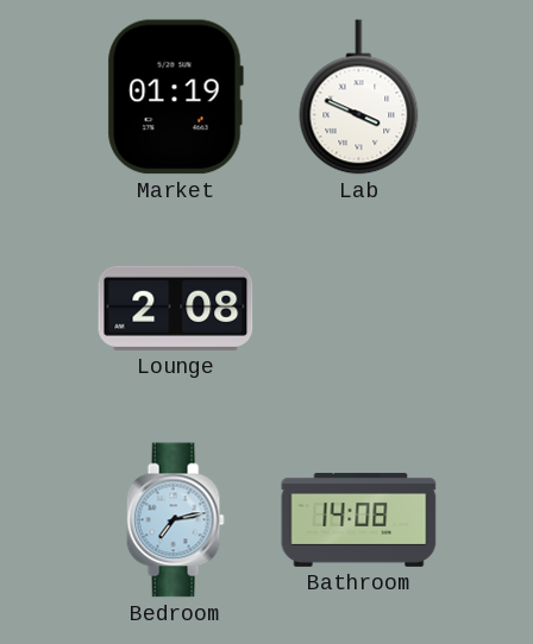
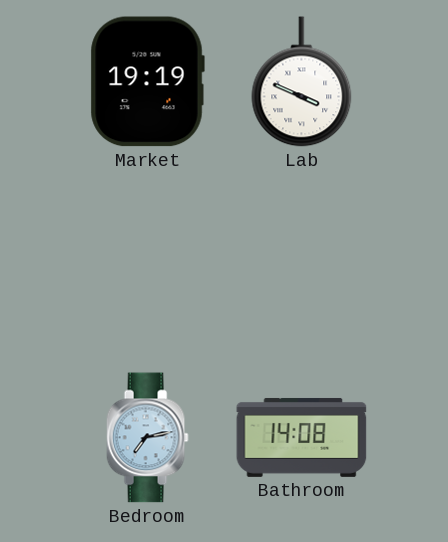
Market: 01:19 -> 19:19
Lounge: 2:08 -> none
